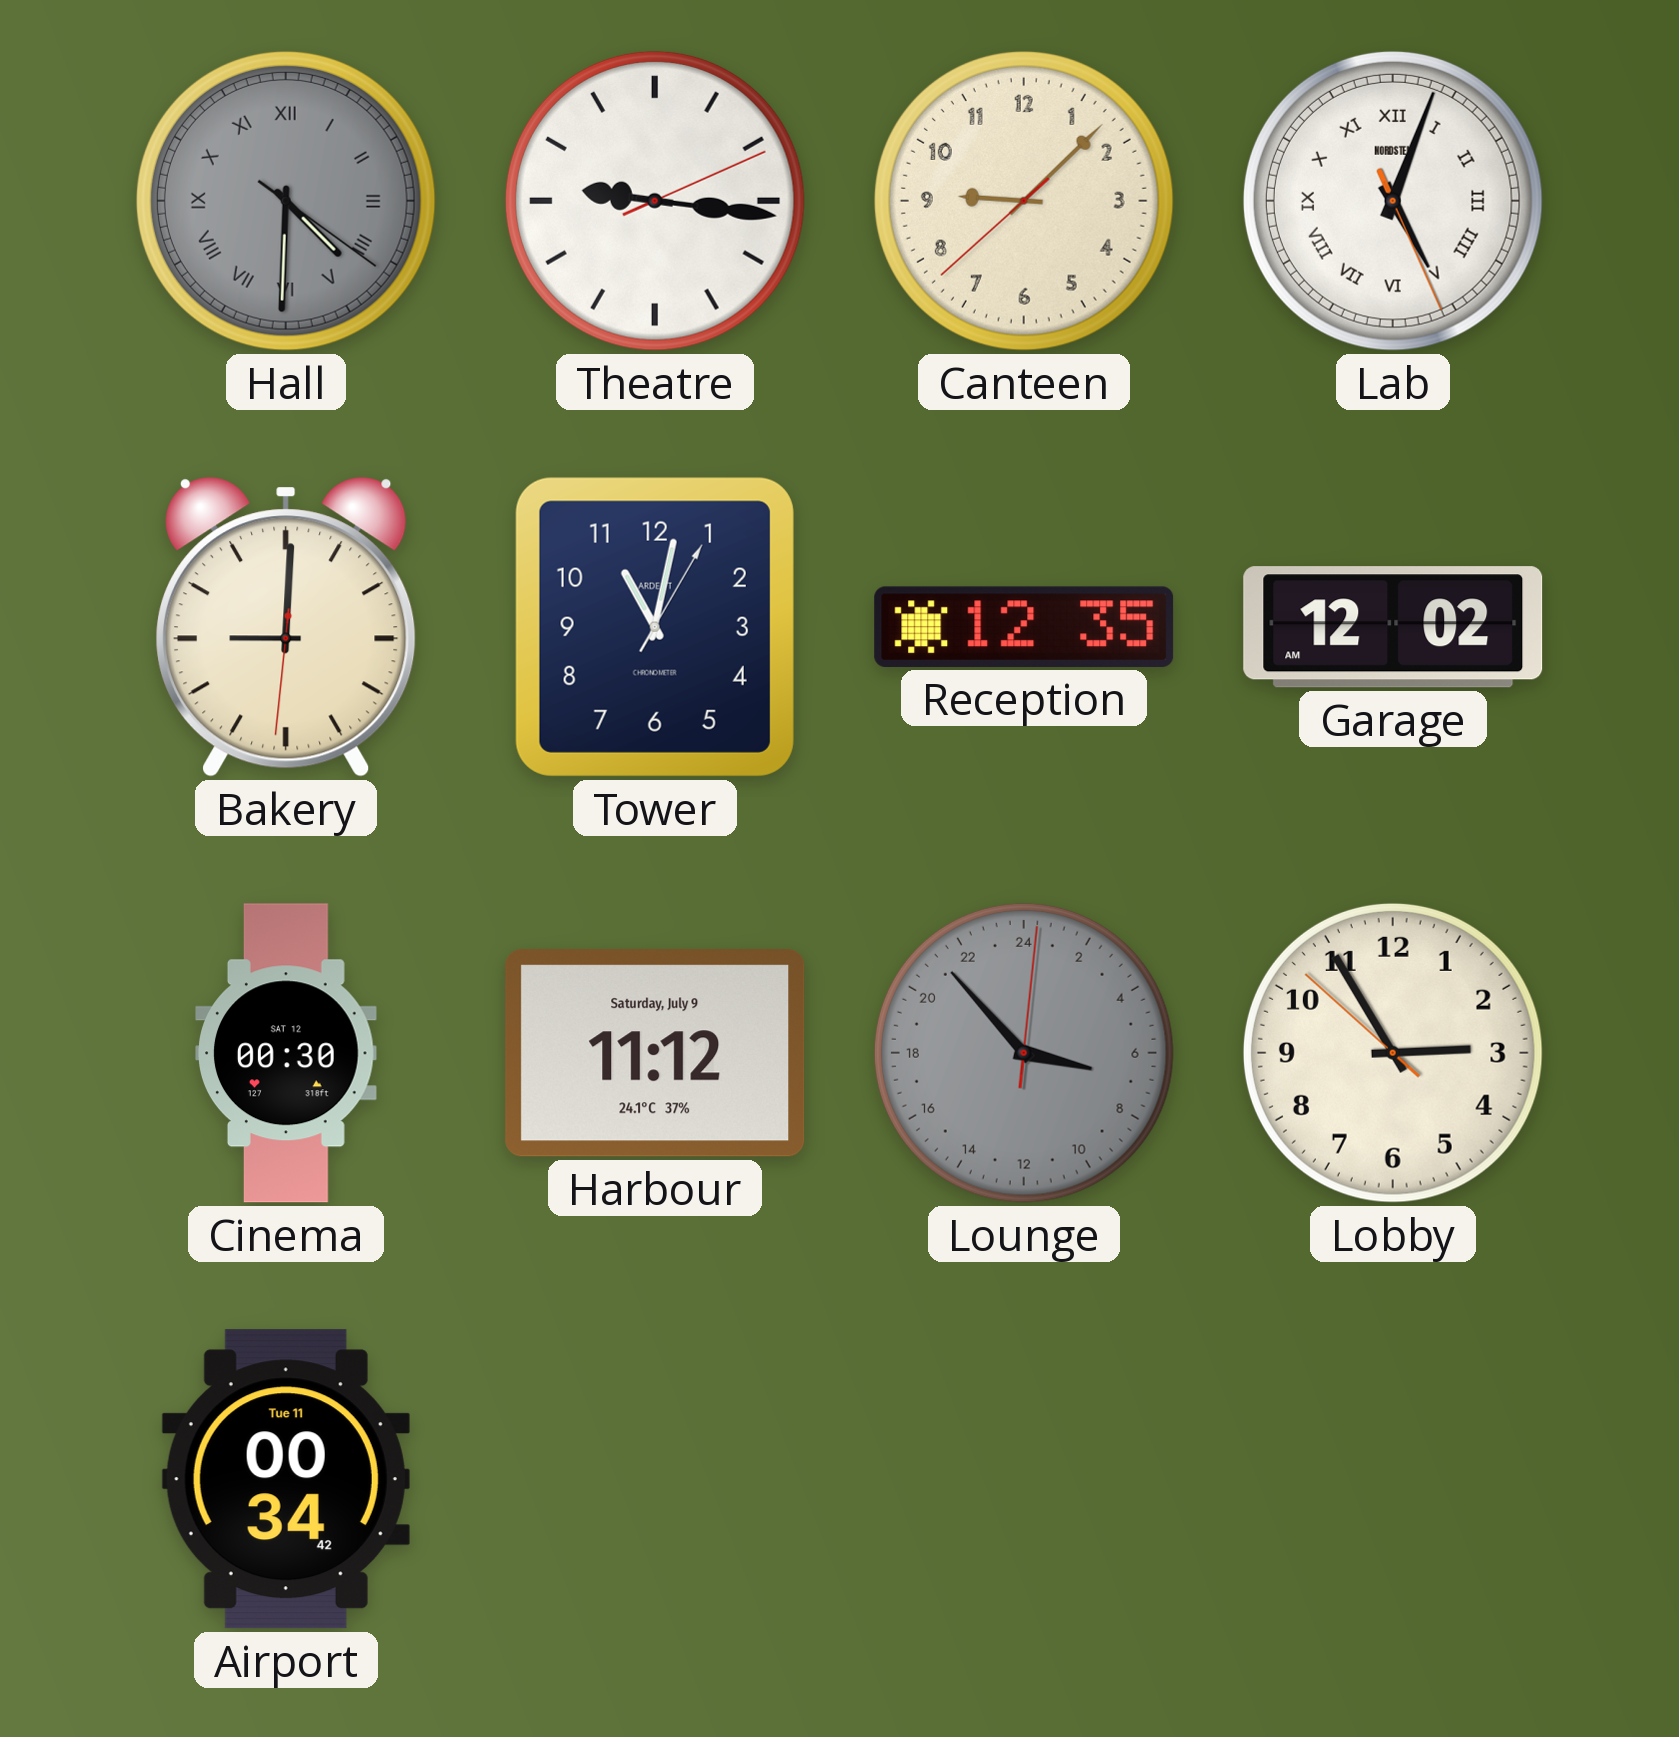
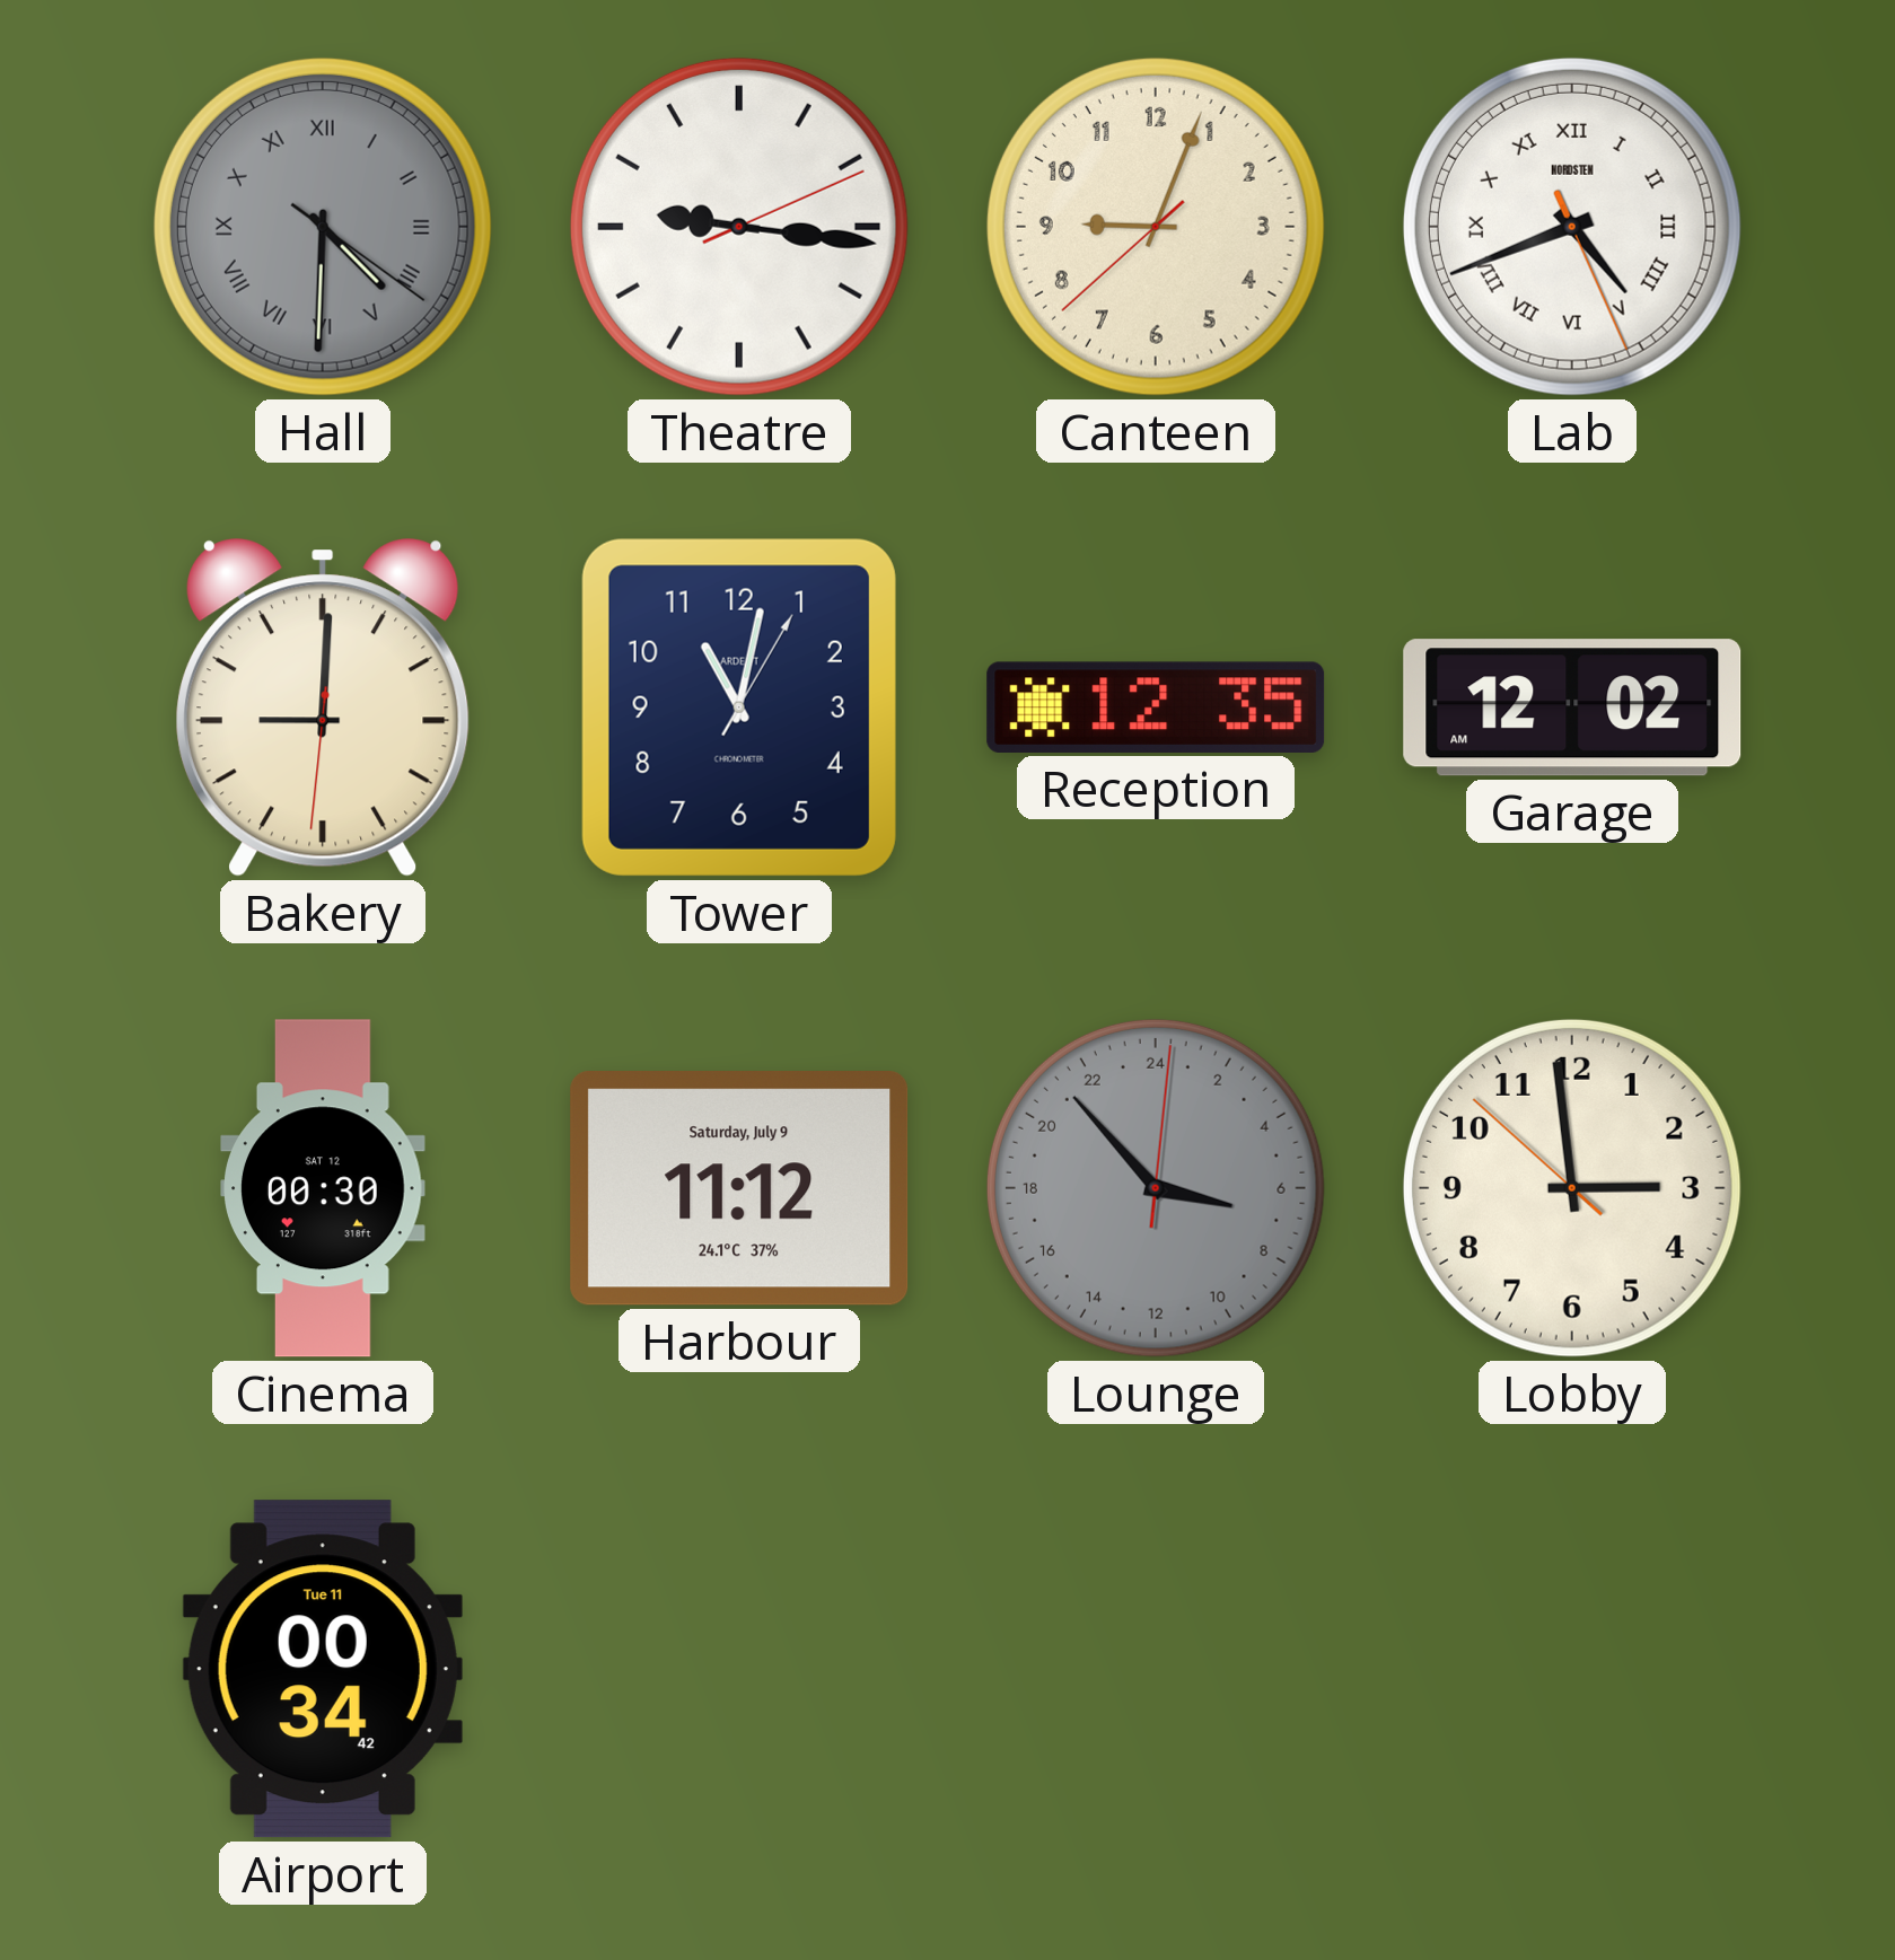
Canteen: 9:07 -> 9:03
Lab: 5:03 -> 4:41
Lobby: 2:54 -> 2:58
